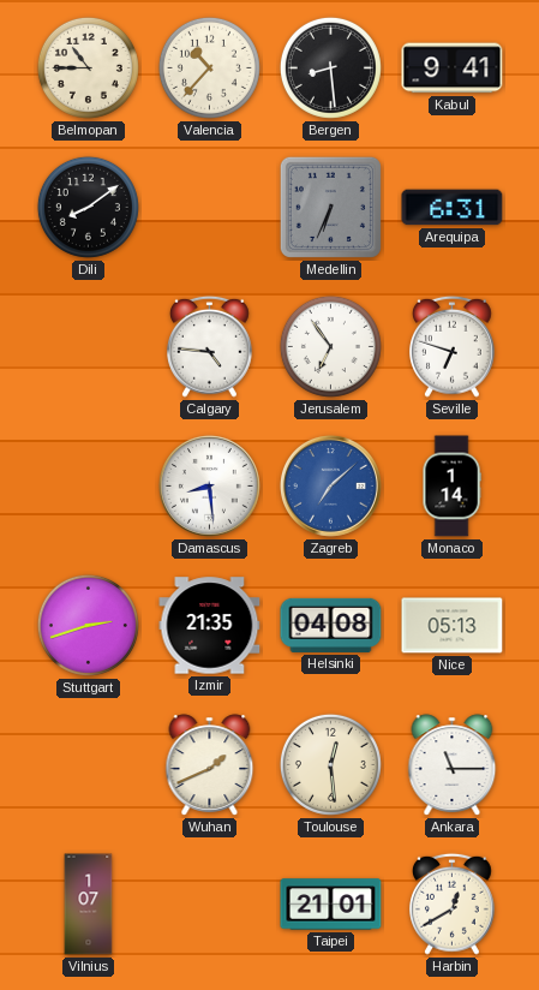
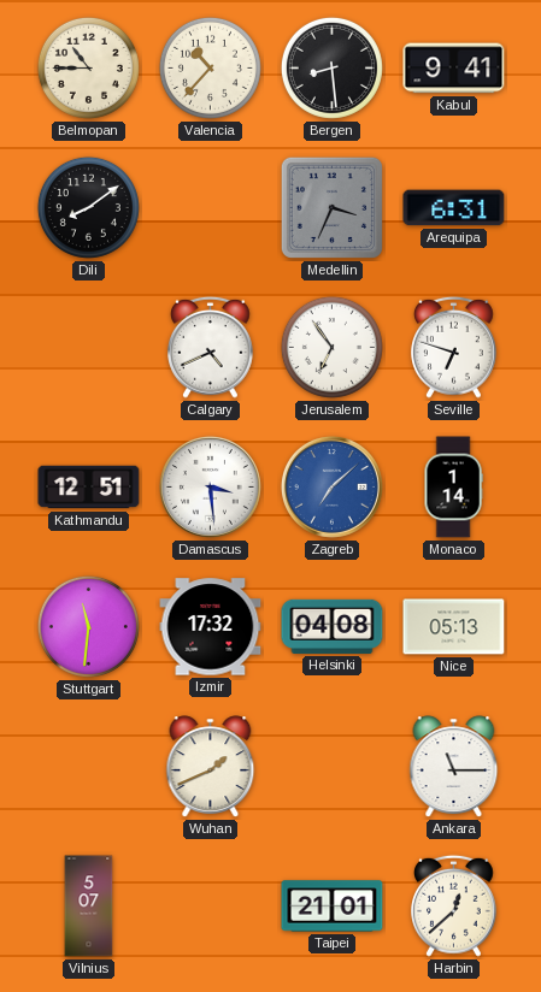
Medellin: 6:34 -> 3:34
Calgary: 4:46 -> 4:41
Kathmandu: none -> 12:51
Damascus: 8:29 -> 3:29
Stuttgart: 2:42 -> 11:31
Izmir: 21:35 -> 17:32
Toulouse: 12:29 -> none
Vilnius: 1:07 -> 5:07
Harbin: 12:40 -> 12:38
